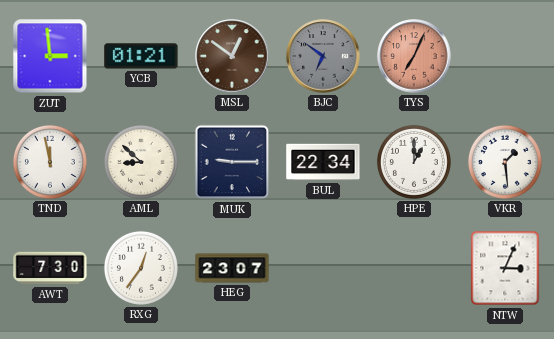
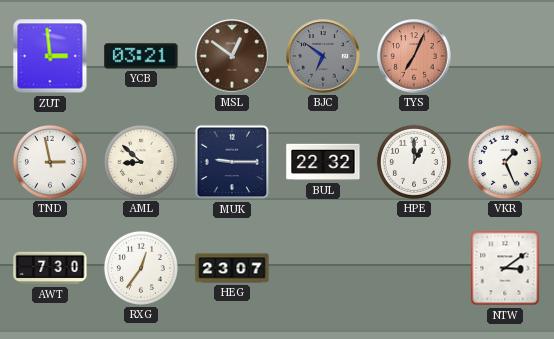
YCB: 01:21 -> 03:21
TND: 11:58 -> 2:58
BUL: 22:34 -> 22:32
VKR: 1:29 -> 1:26
NTW: 3:04 -> 3:09
